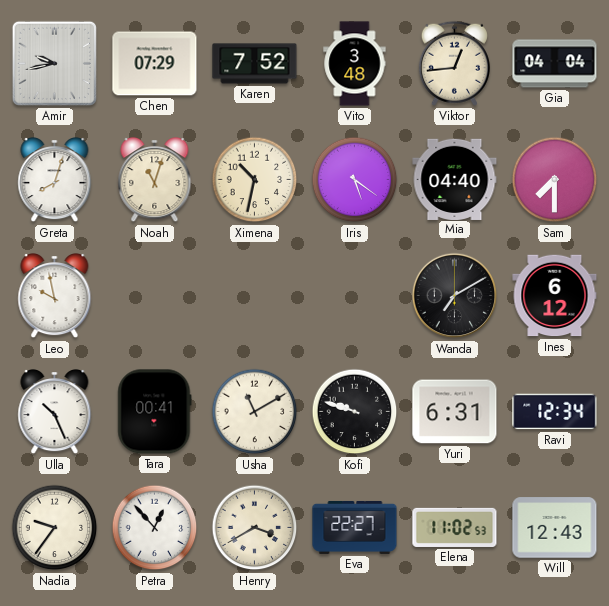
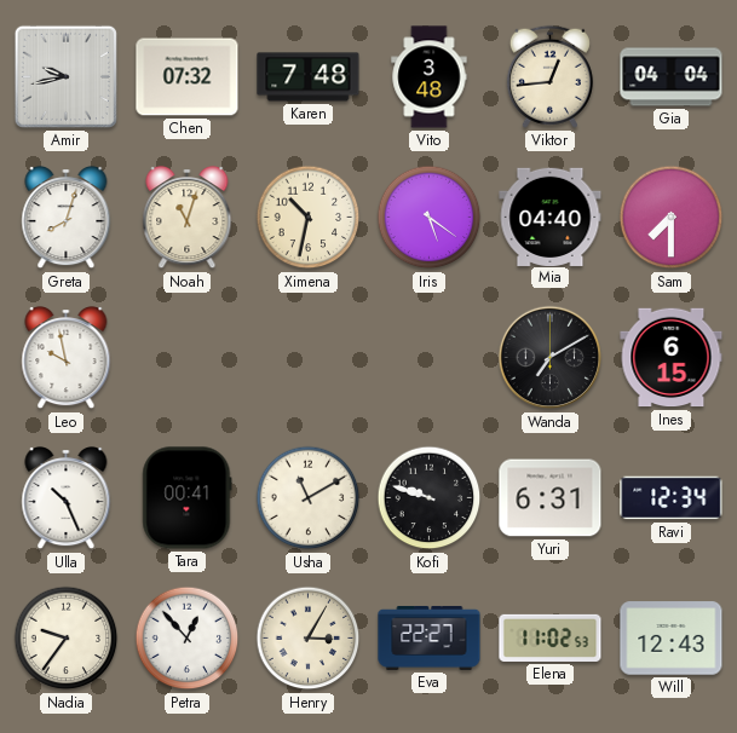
Chen: 07:29 -> 07:32
Karen: 7:52 -> 7:48
Ines: 6:12 -> 6:15
Henry: 3:40 -> 3:05
